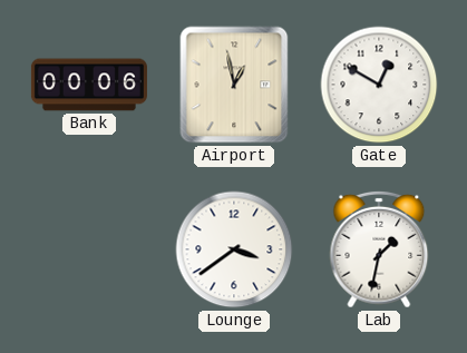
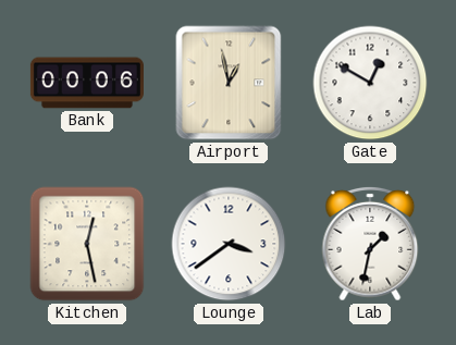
Kitchen: none -> 12:28
